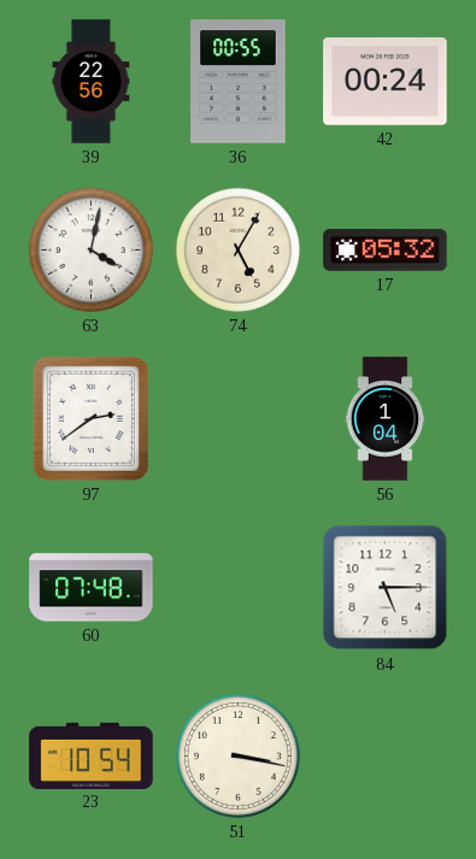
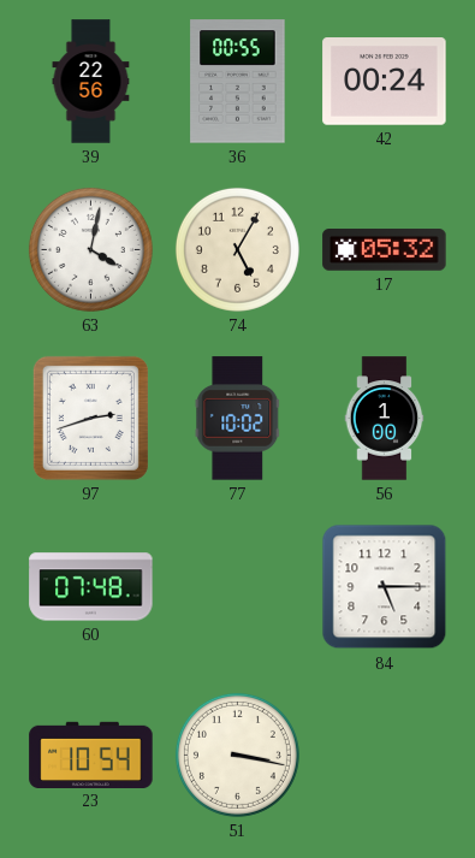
97: 2:39 -> 2:42
77: none -> 10:02
56: 1:04 -> 1:00
